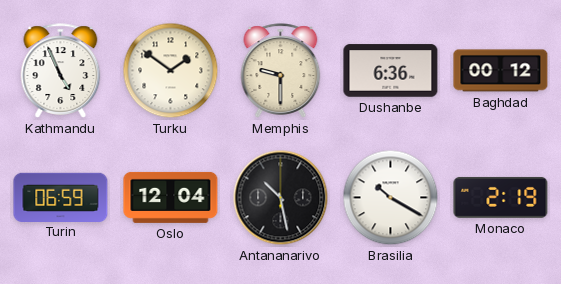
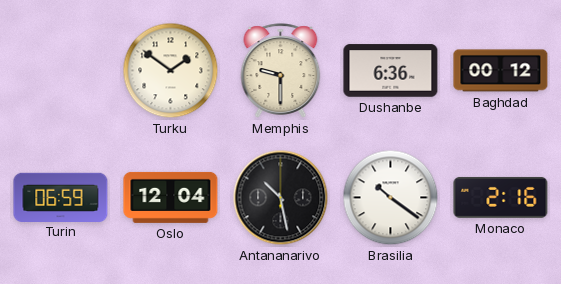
Kathmandu: 4:56 -> none
Brasilia: 10:20 -> 10:21
Monaco: 2:19 -> 2:16
